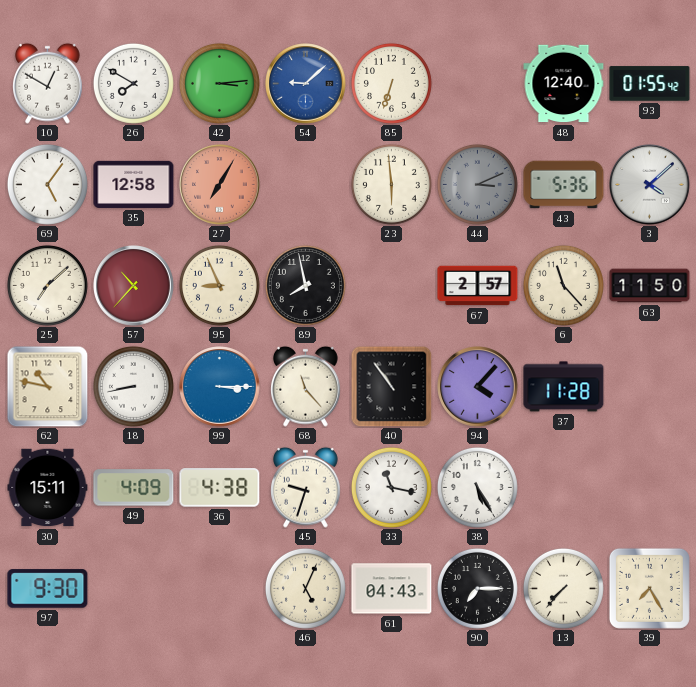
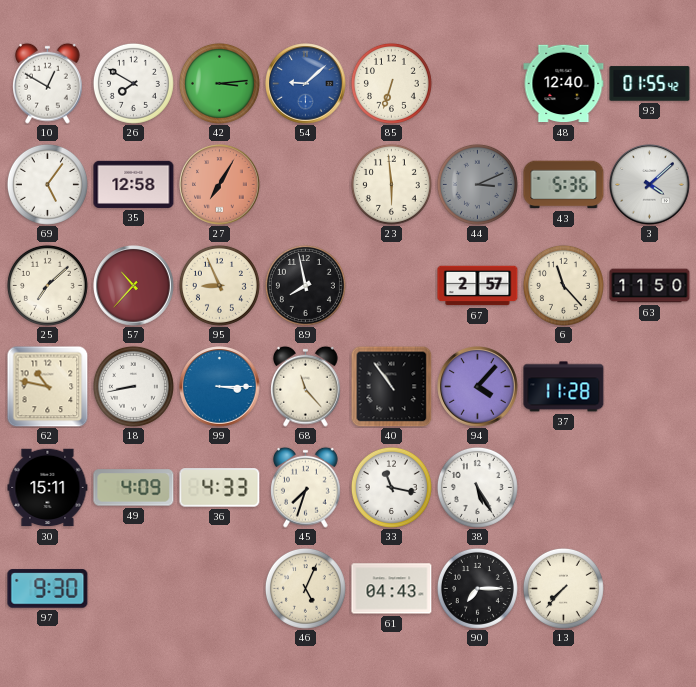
36: 4:38 -> 4:33
45: 9:33 -> 7:33
39: 7:25 -> none
